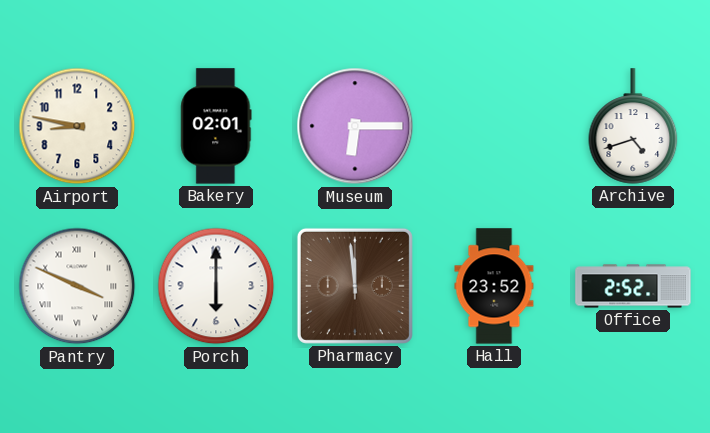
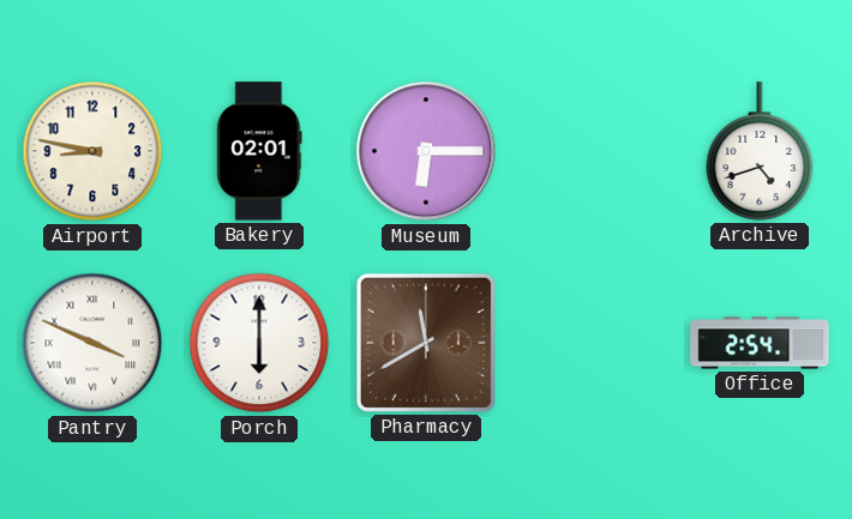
Pharmacy: 11:59 -> 11:40
Hall: 23:52 -> none
Office: 2:52 -> 2:54
